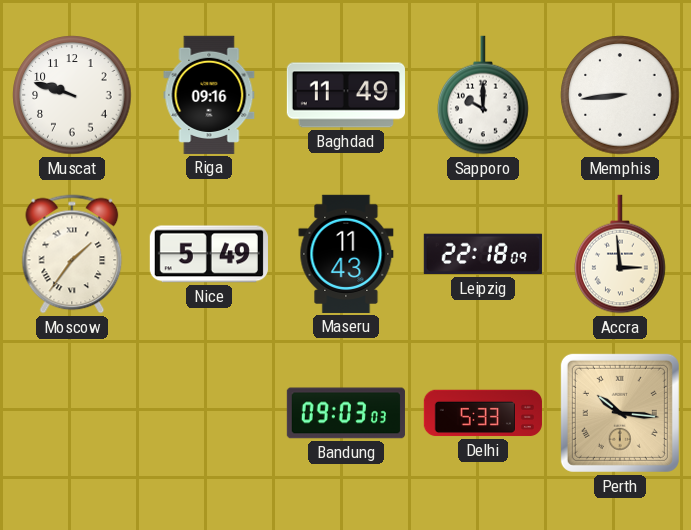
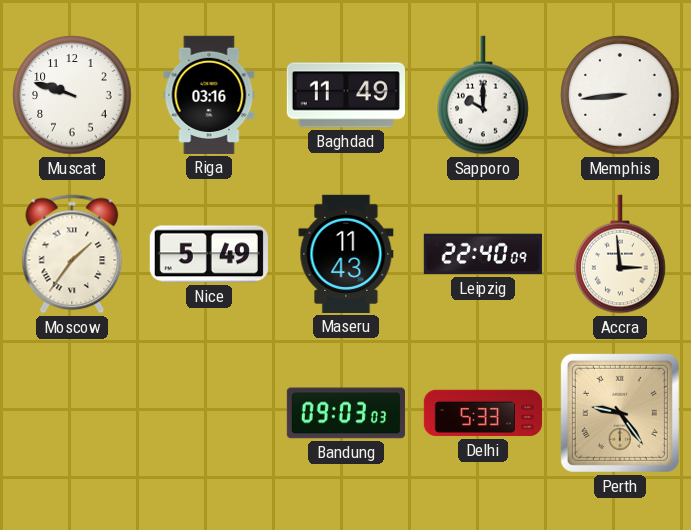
Riga: 09:16 -> 03:16
Leipzig: 22:18 -> 22:40
Perth: 10:16 -> 9:24
